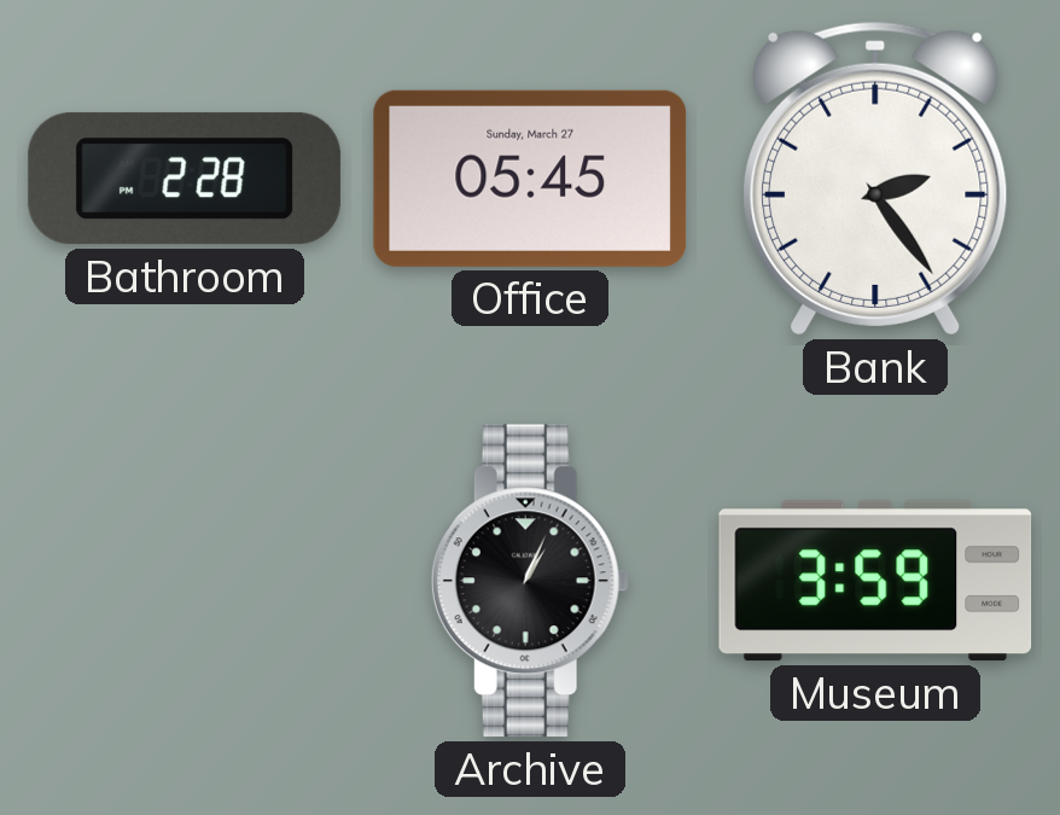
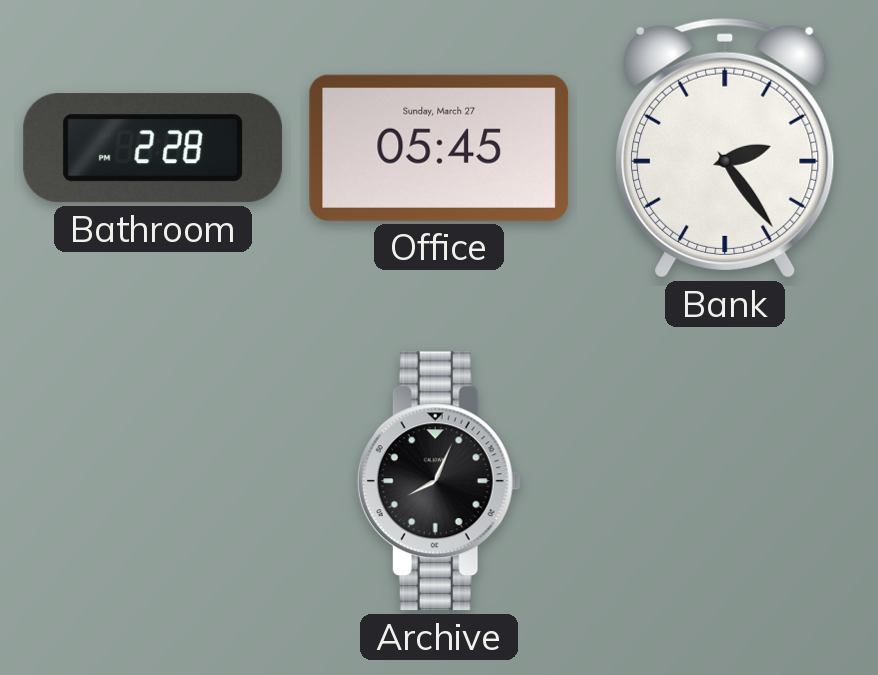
Archive: 1:04 -> 8:04
Museum: 3:59 -> none
